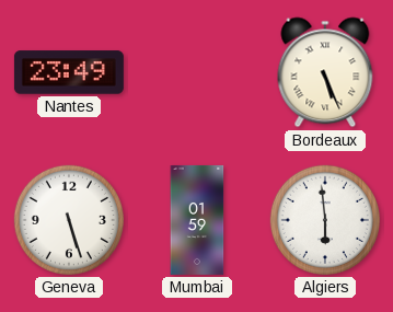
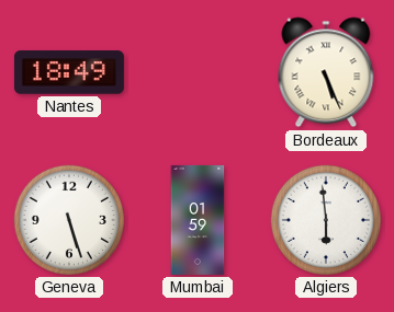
Nantes: 23:49 -> 18:49
